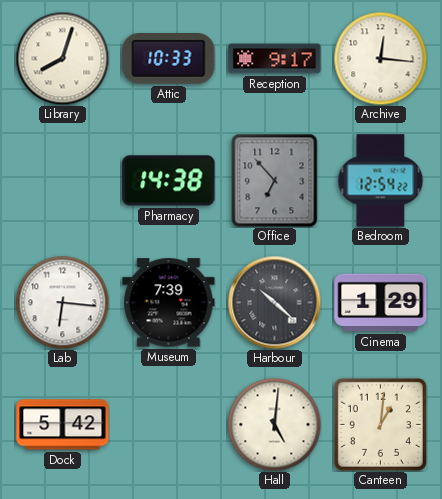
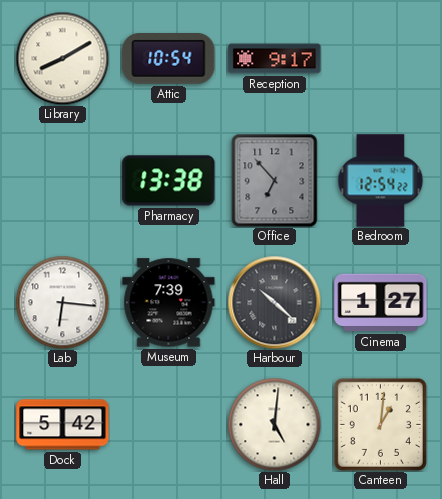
Library: 8:03 -> 8:10
Attic: 10:33 -> 10:54
Archive: 12:16 -> none
Pharmacy: 14:38 -> 13:38
Cinema: 1:29 -> 1:27
